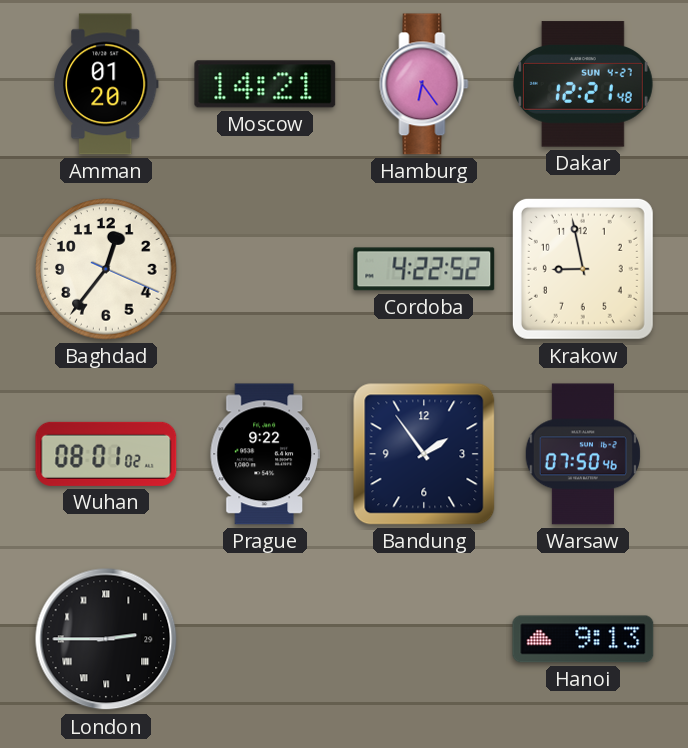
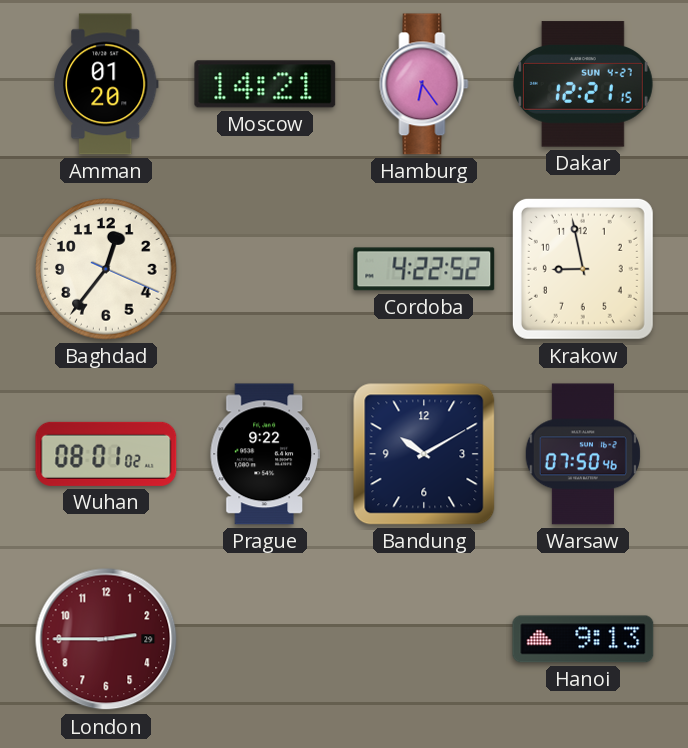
Dakar: 12:21:48 -> 12:21:15
Bandung: 1:54 -> 10:10
London dial: black -> burgundy
London numerals: Roman -> Arabic
